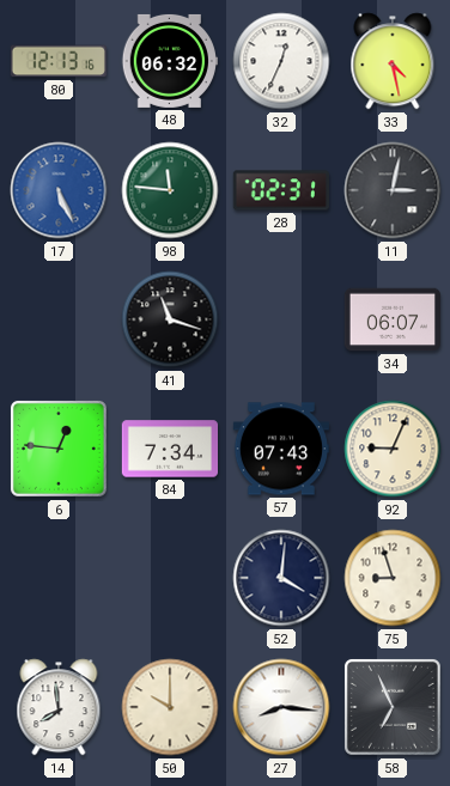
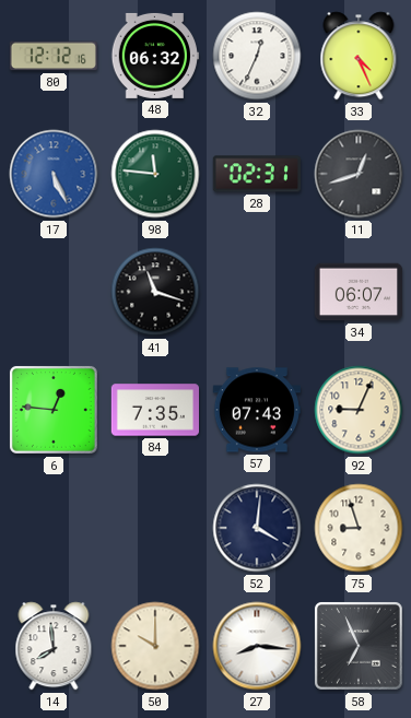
80: 12:13 -> 12:12
33: 4:28 -> 4:26
11: 3:02 -> 12:42
84: 7:34 -> 7:35
